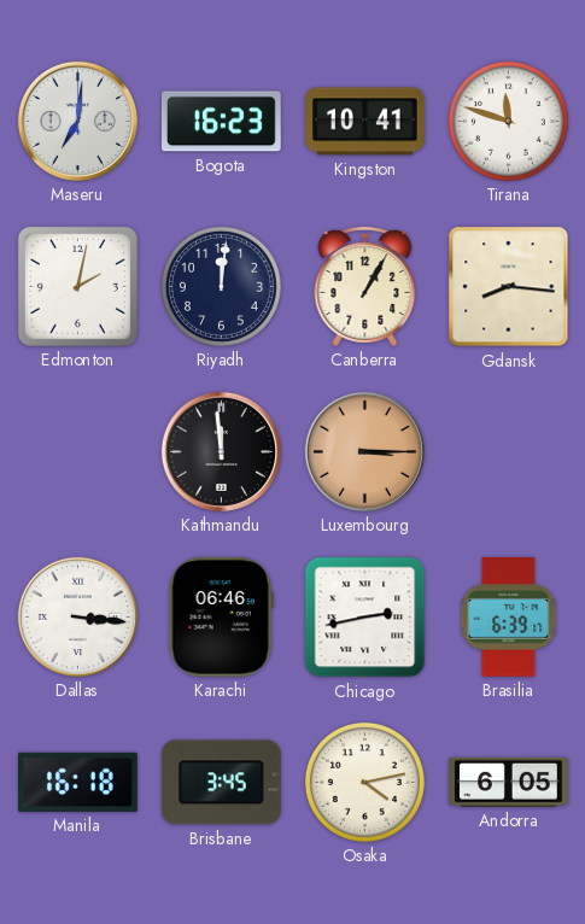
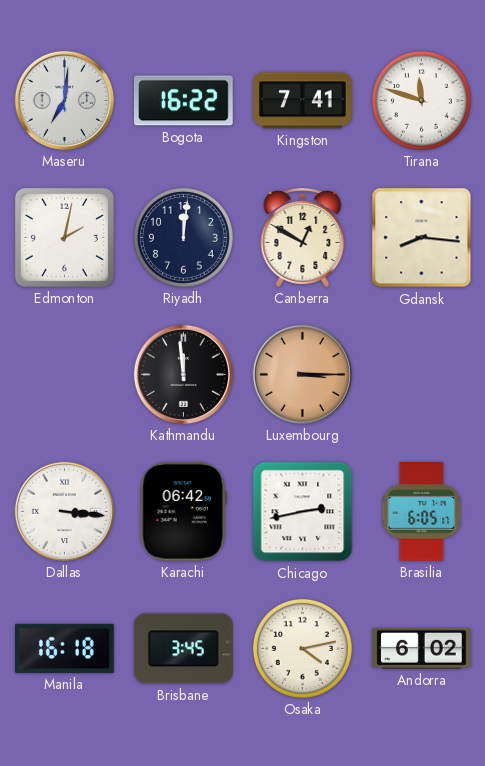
Bogota: 16:23 -> 16:22
Kingston: 10:41 -> 7:41
Canberra: 1:05 -> 12:50
Karachi: 06:46 -> 06:42
Brasilia: 6:39 -> 6:05
Andorra: 6:05 -> 6:02
